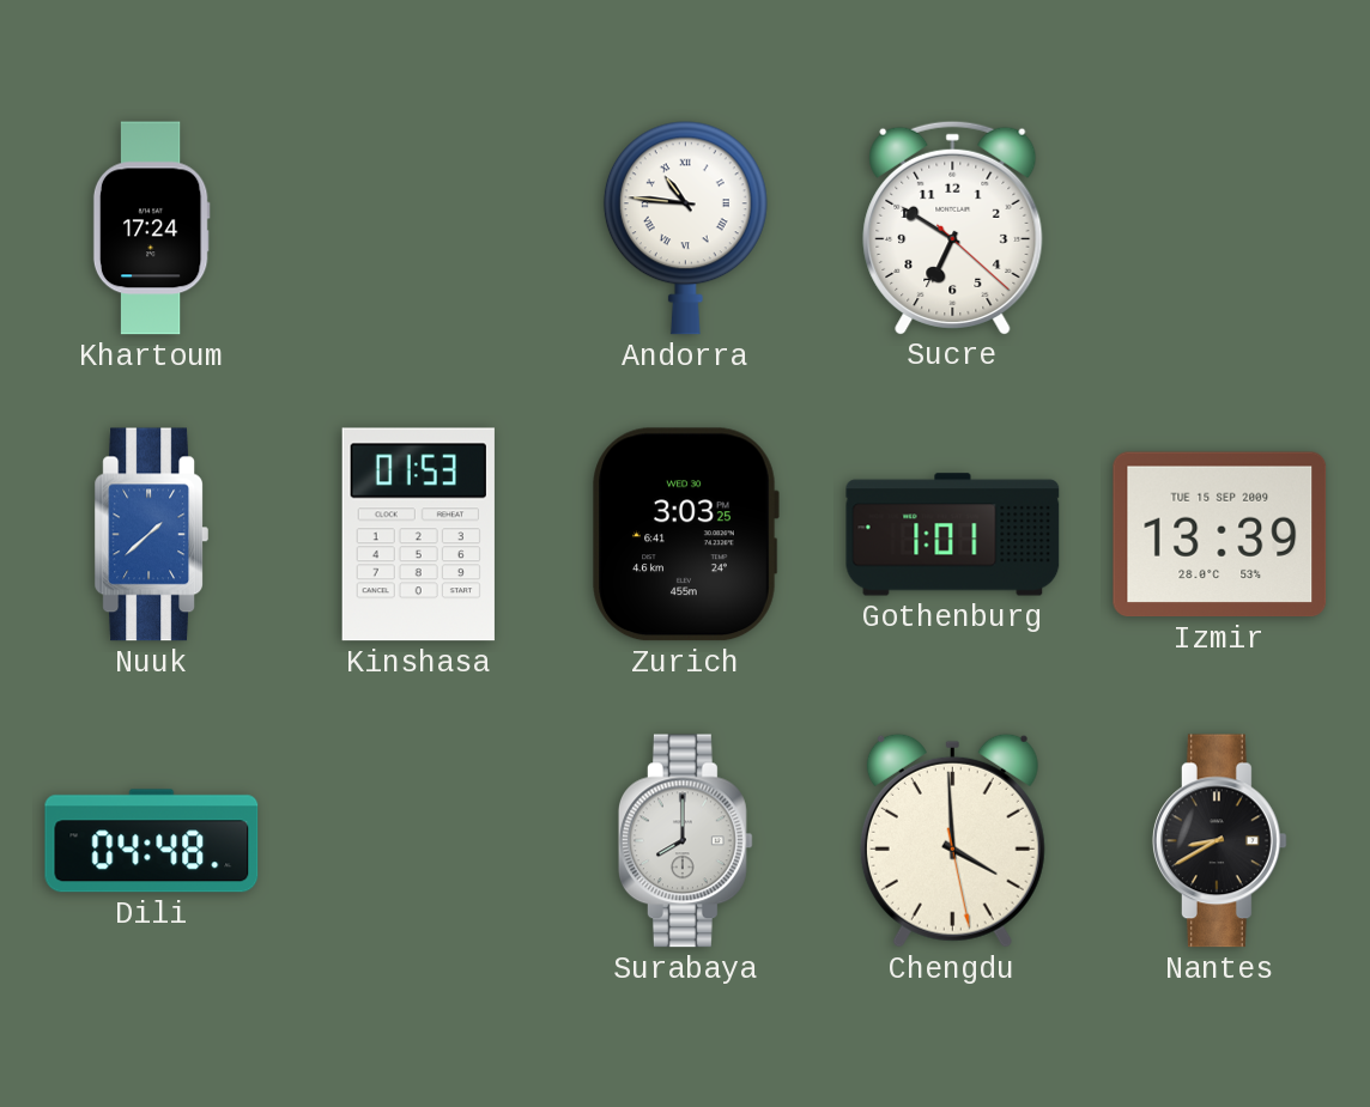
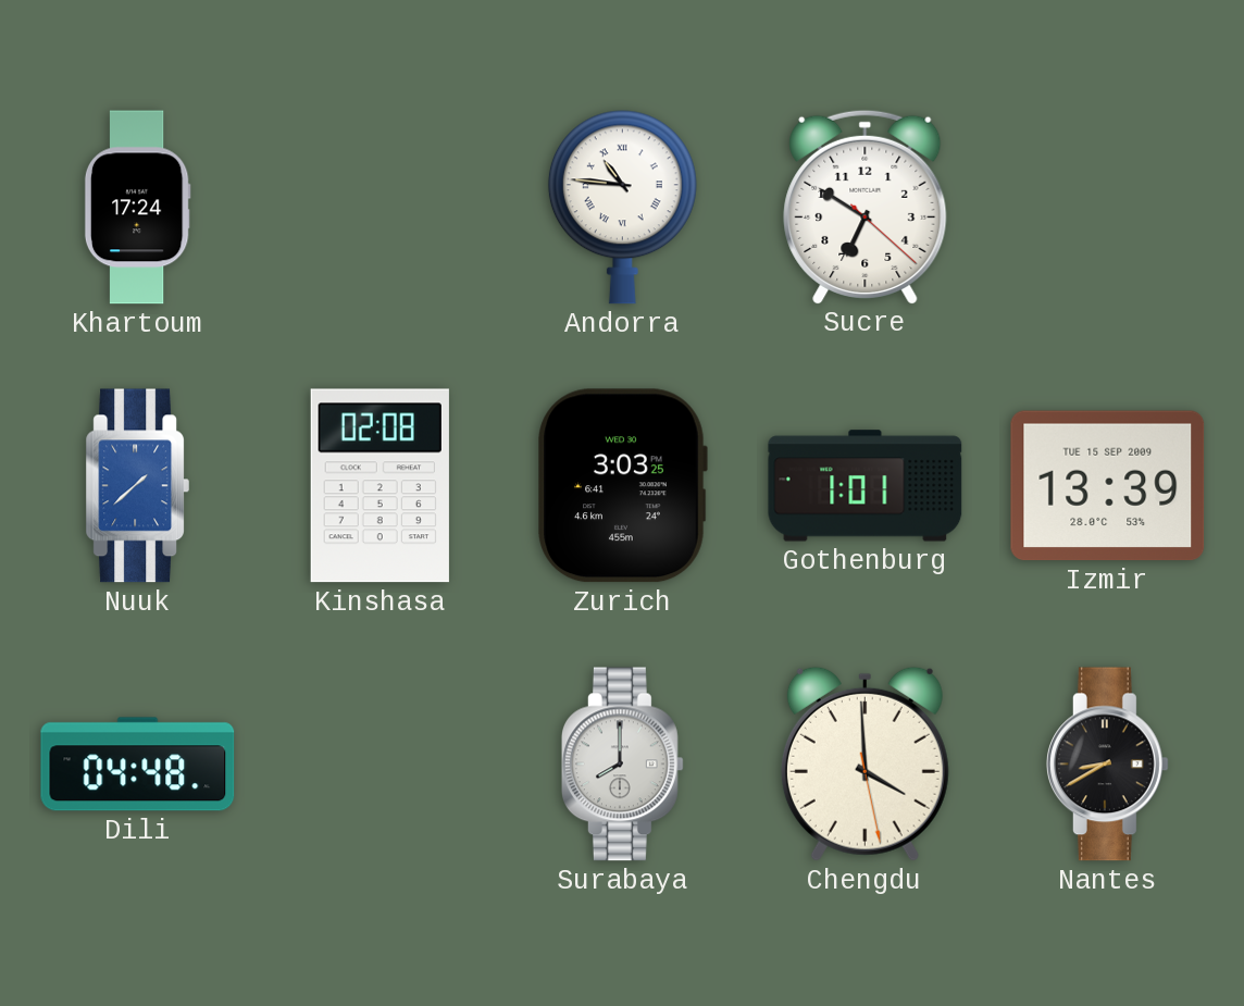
Kinshasa: 01:53 -> 02:08
